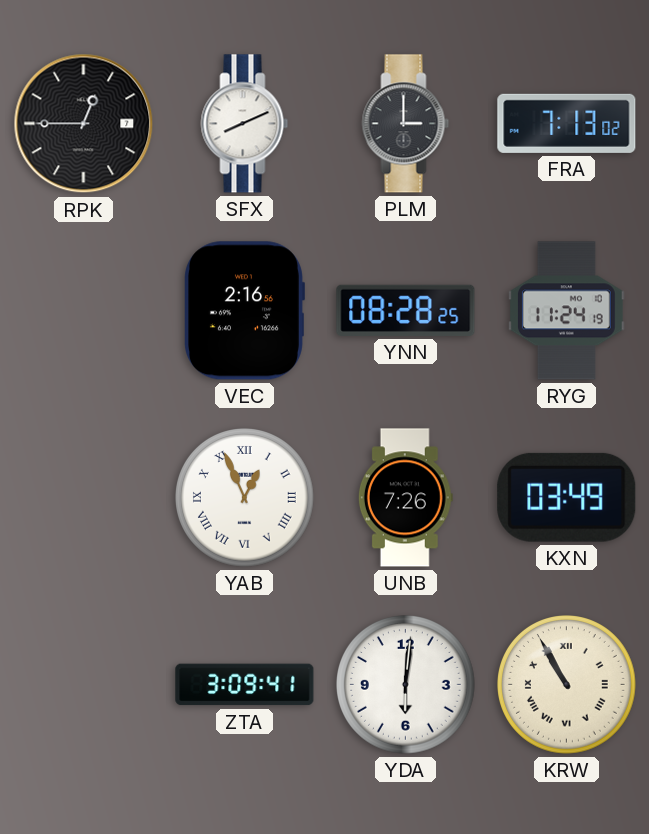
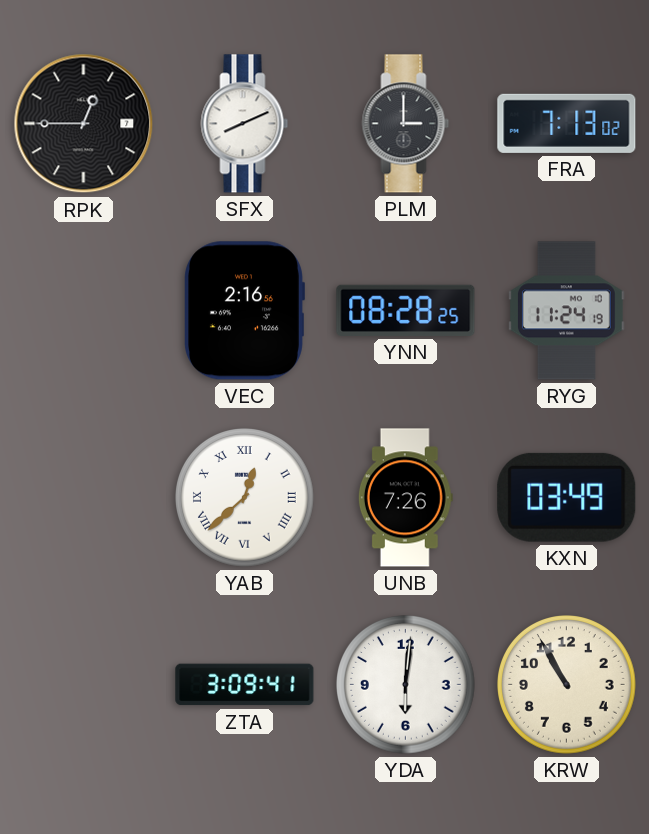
YAB: 12:56 -> 12:38
KRW numerals: Roman -> Arabic
